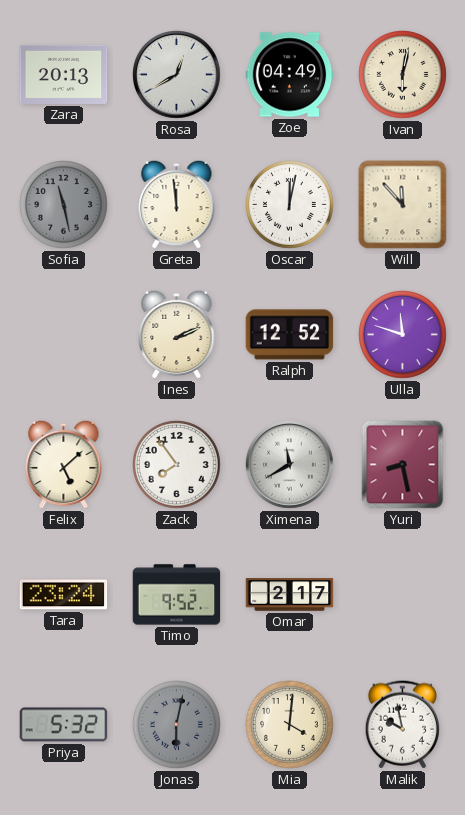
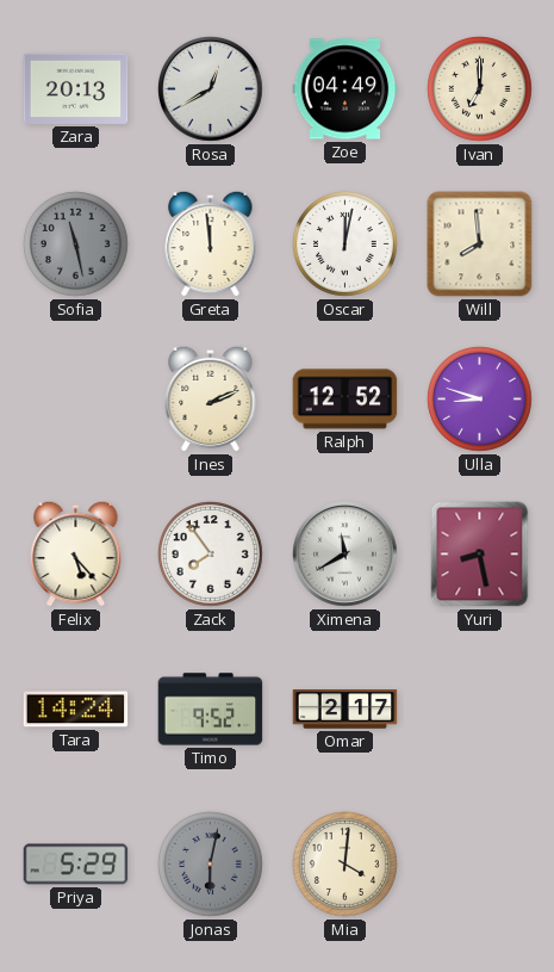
Ivan: 6:02 -> 7:00
Will: 11:53 -> 7:59
Ulla: 11:48 -> 8:48
Felix: 5:08 -> 5:23
Tara: 23:24 -> 14:24
Priya: 5:32 -> 5:29
Malik: 9:58 -> none
